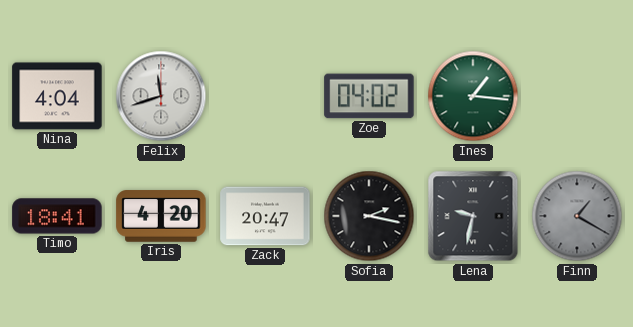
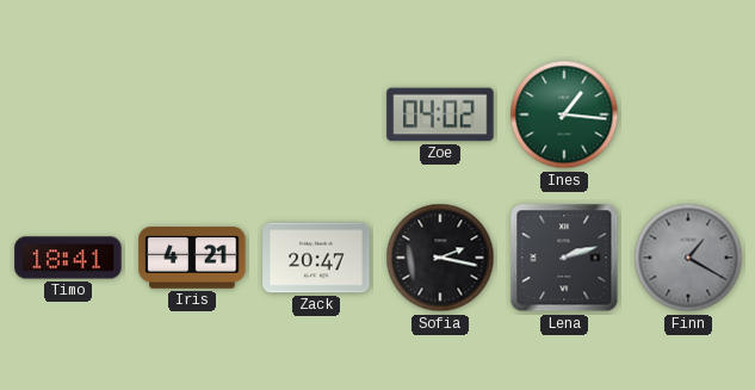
Nina: 4:04 -> none
Felix: 11:42 -> none
Iris: 4:20 -> 4:21
Lena: 9:32 -> 2:12
